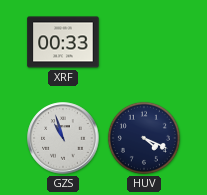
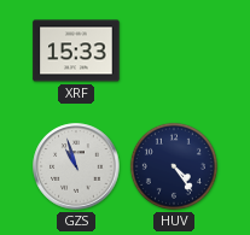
XRF: 00:33 -> 15:33
HUV: 4:19 -> 4:24
